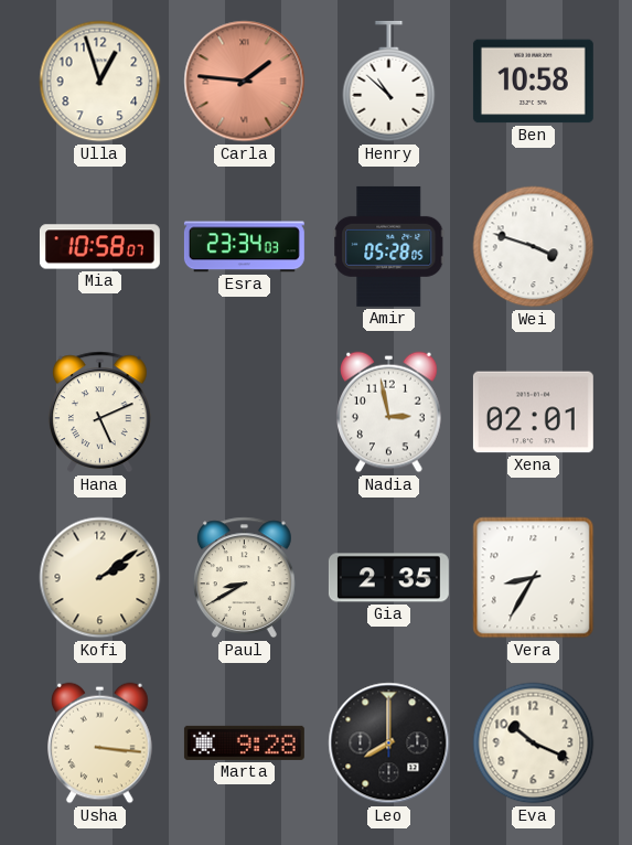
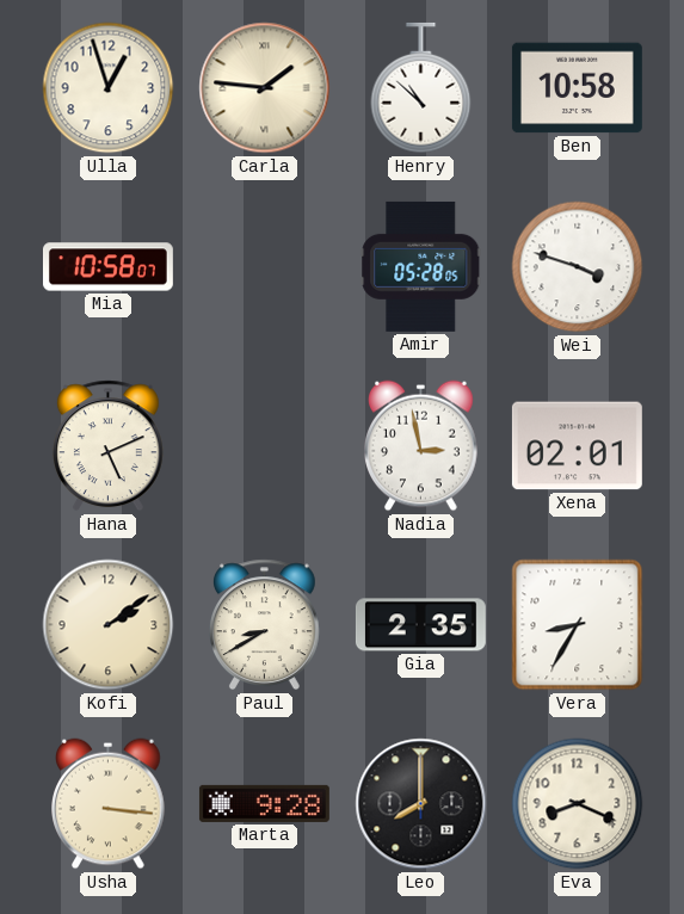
Carla dial: salmon -> cream
Esra: 23:34 -> none
Eva: 10:19 -> 8:19
